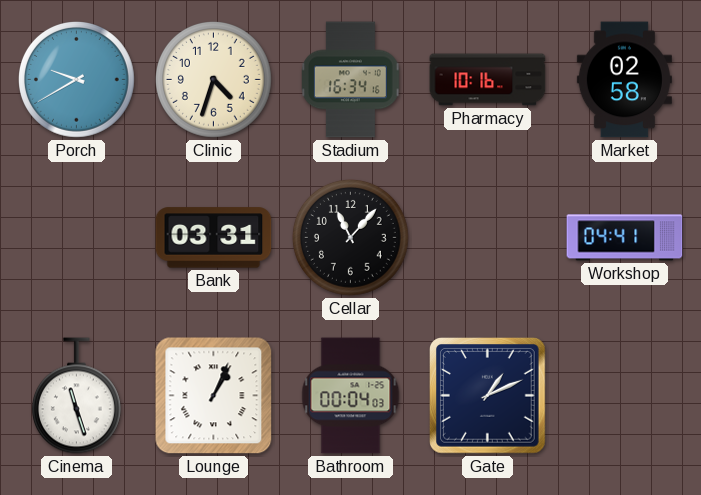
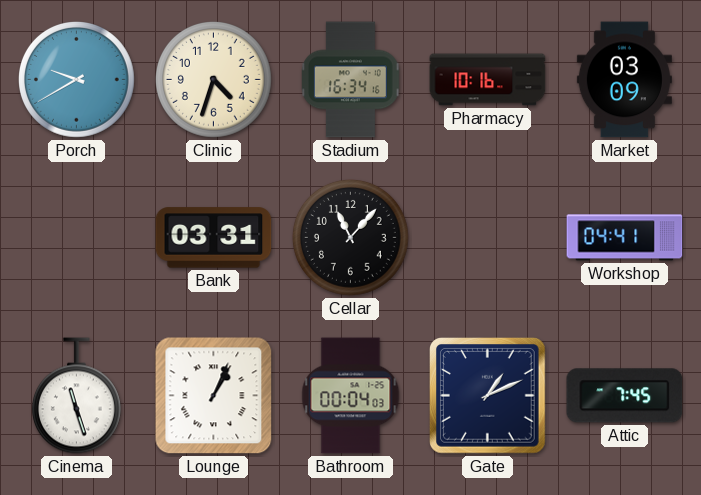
Market: 02:58 -> 03:09
Attic: none -> 7:45
